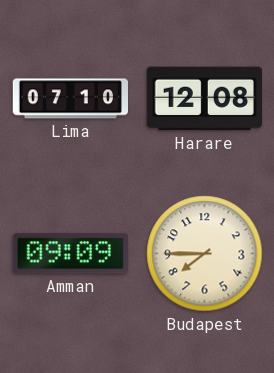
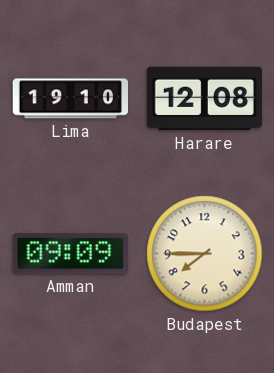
Lima: 07:10 -> 19:10
